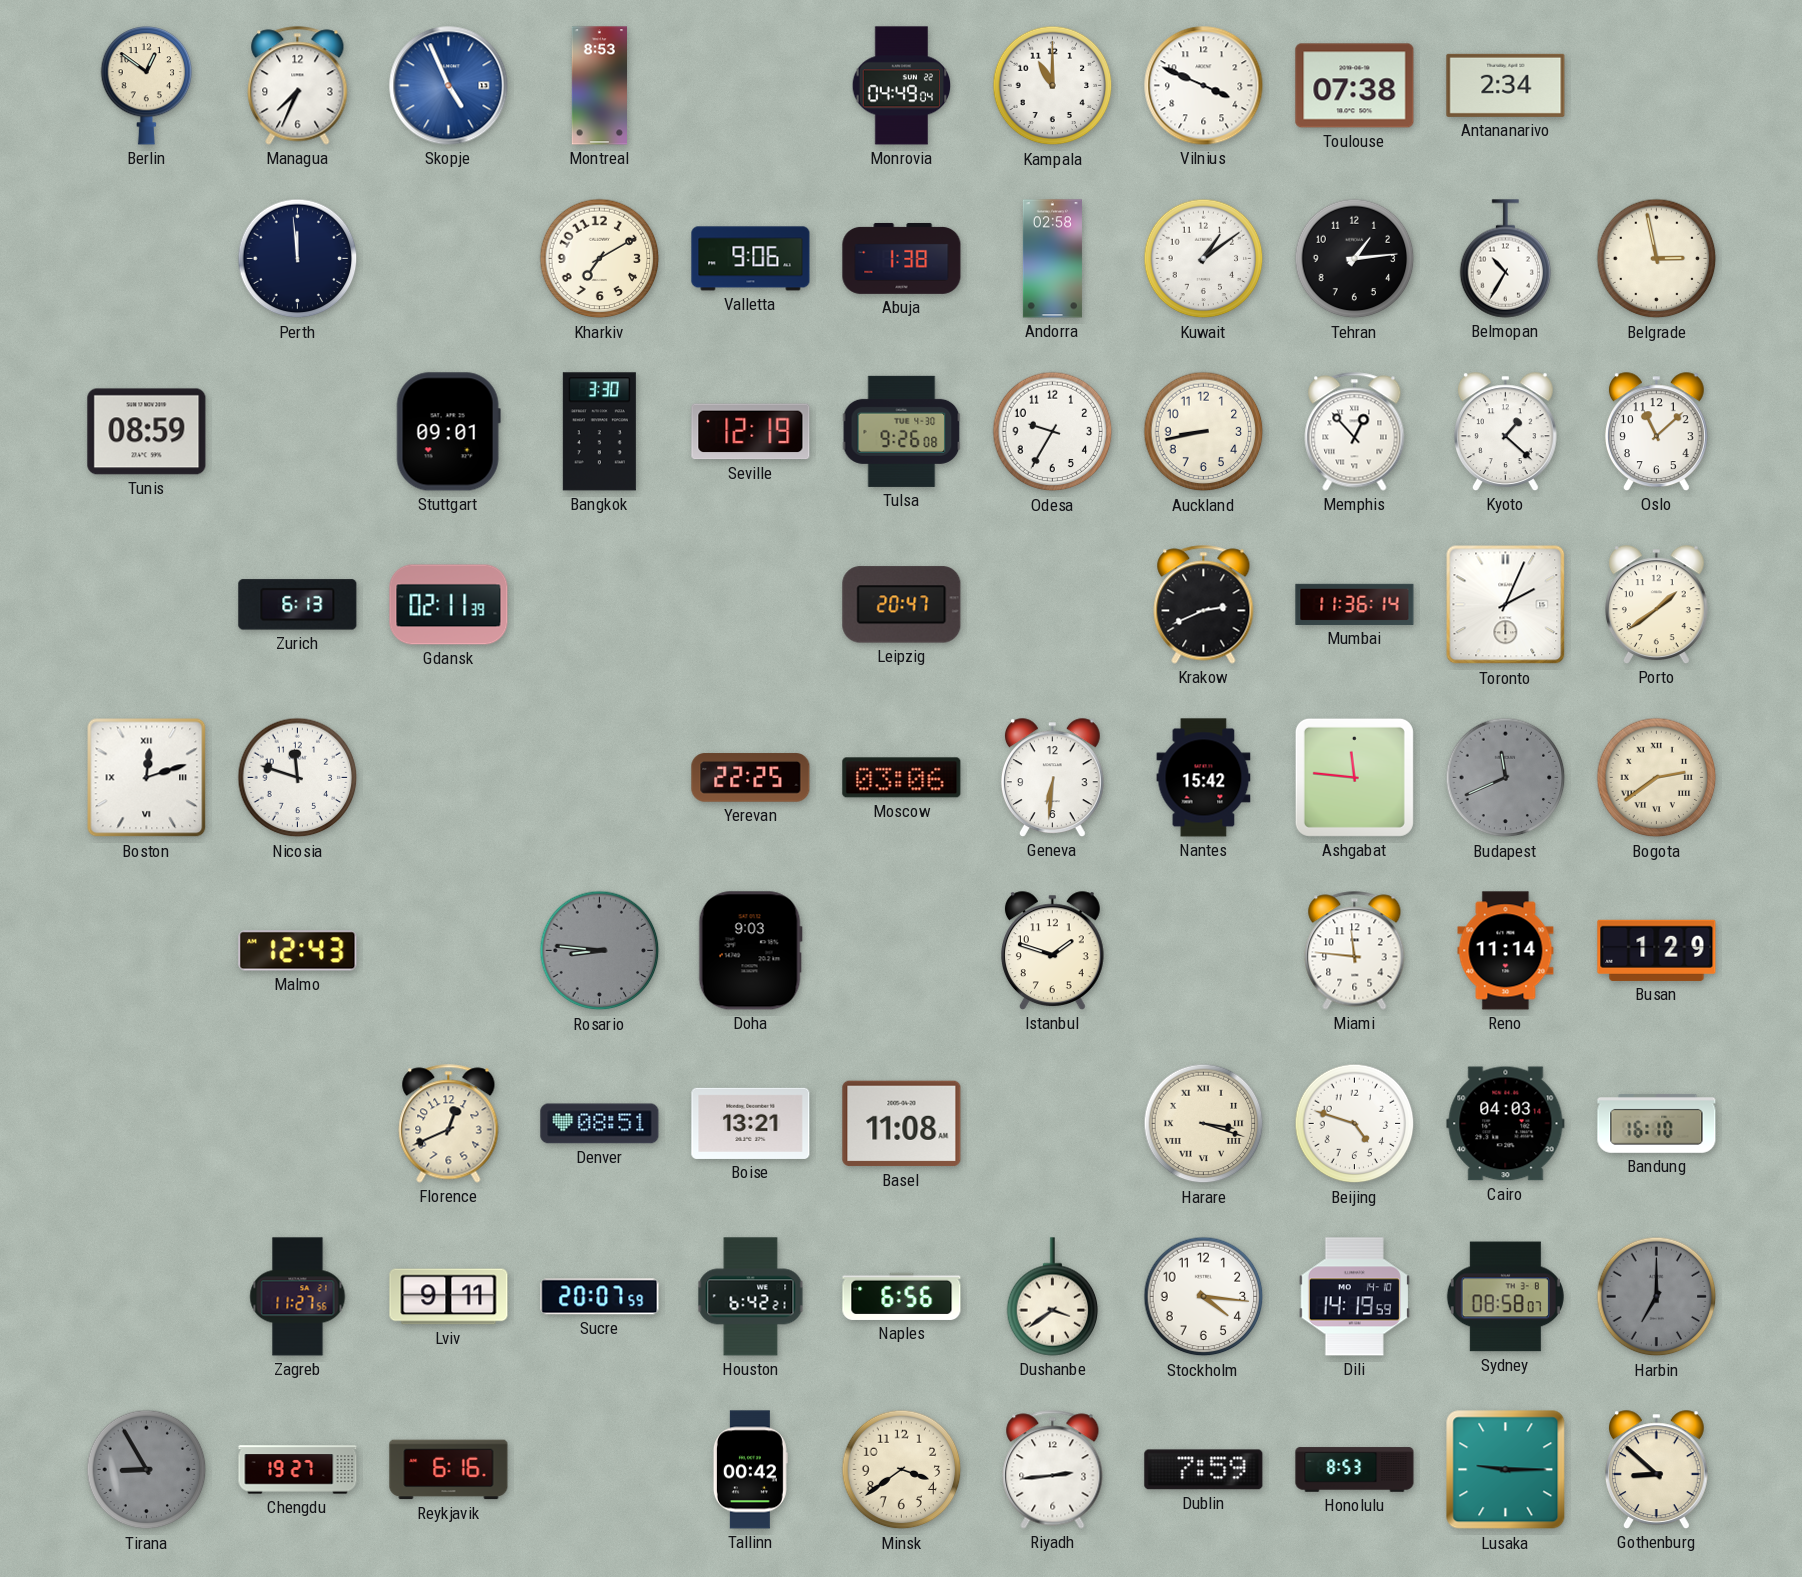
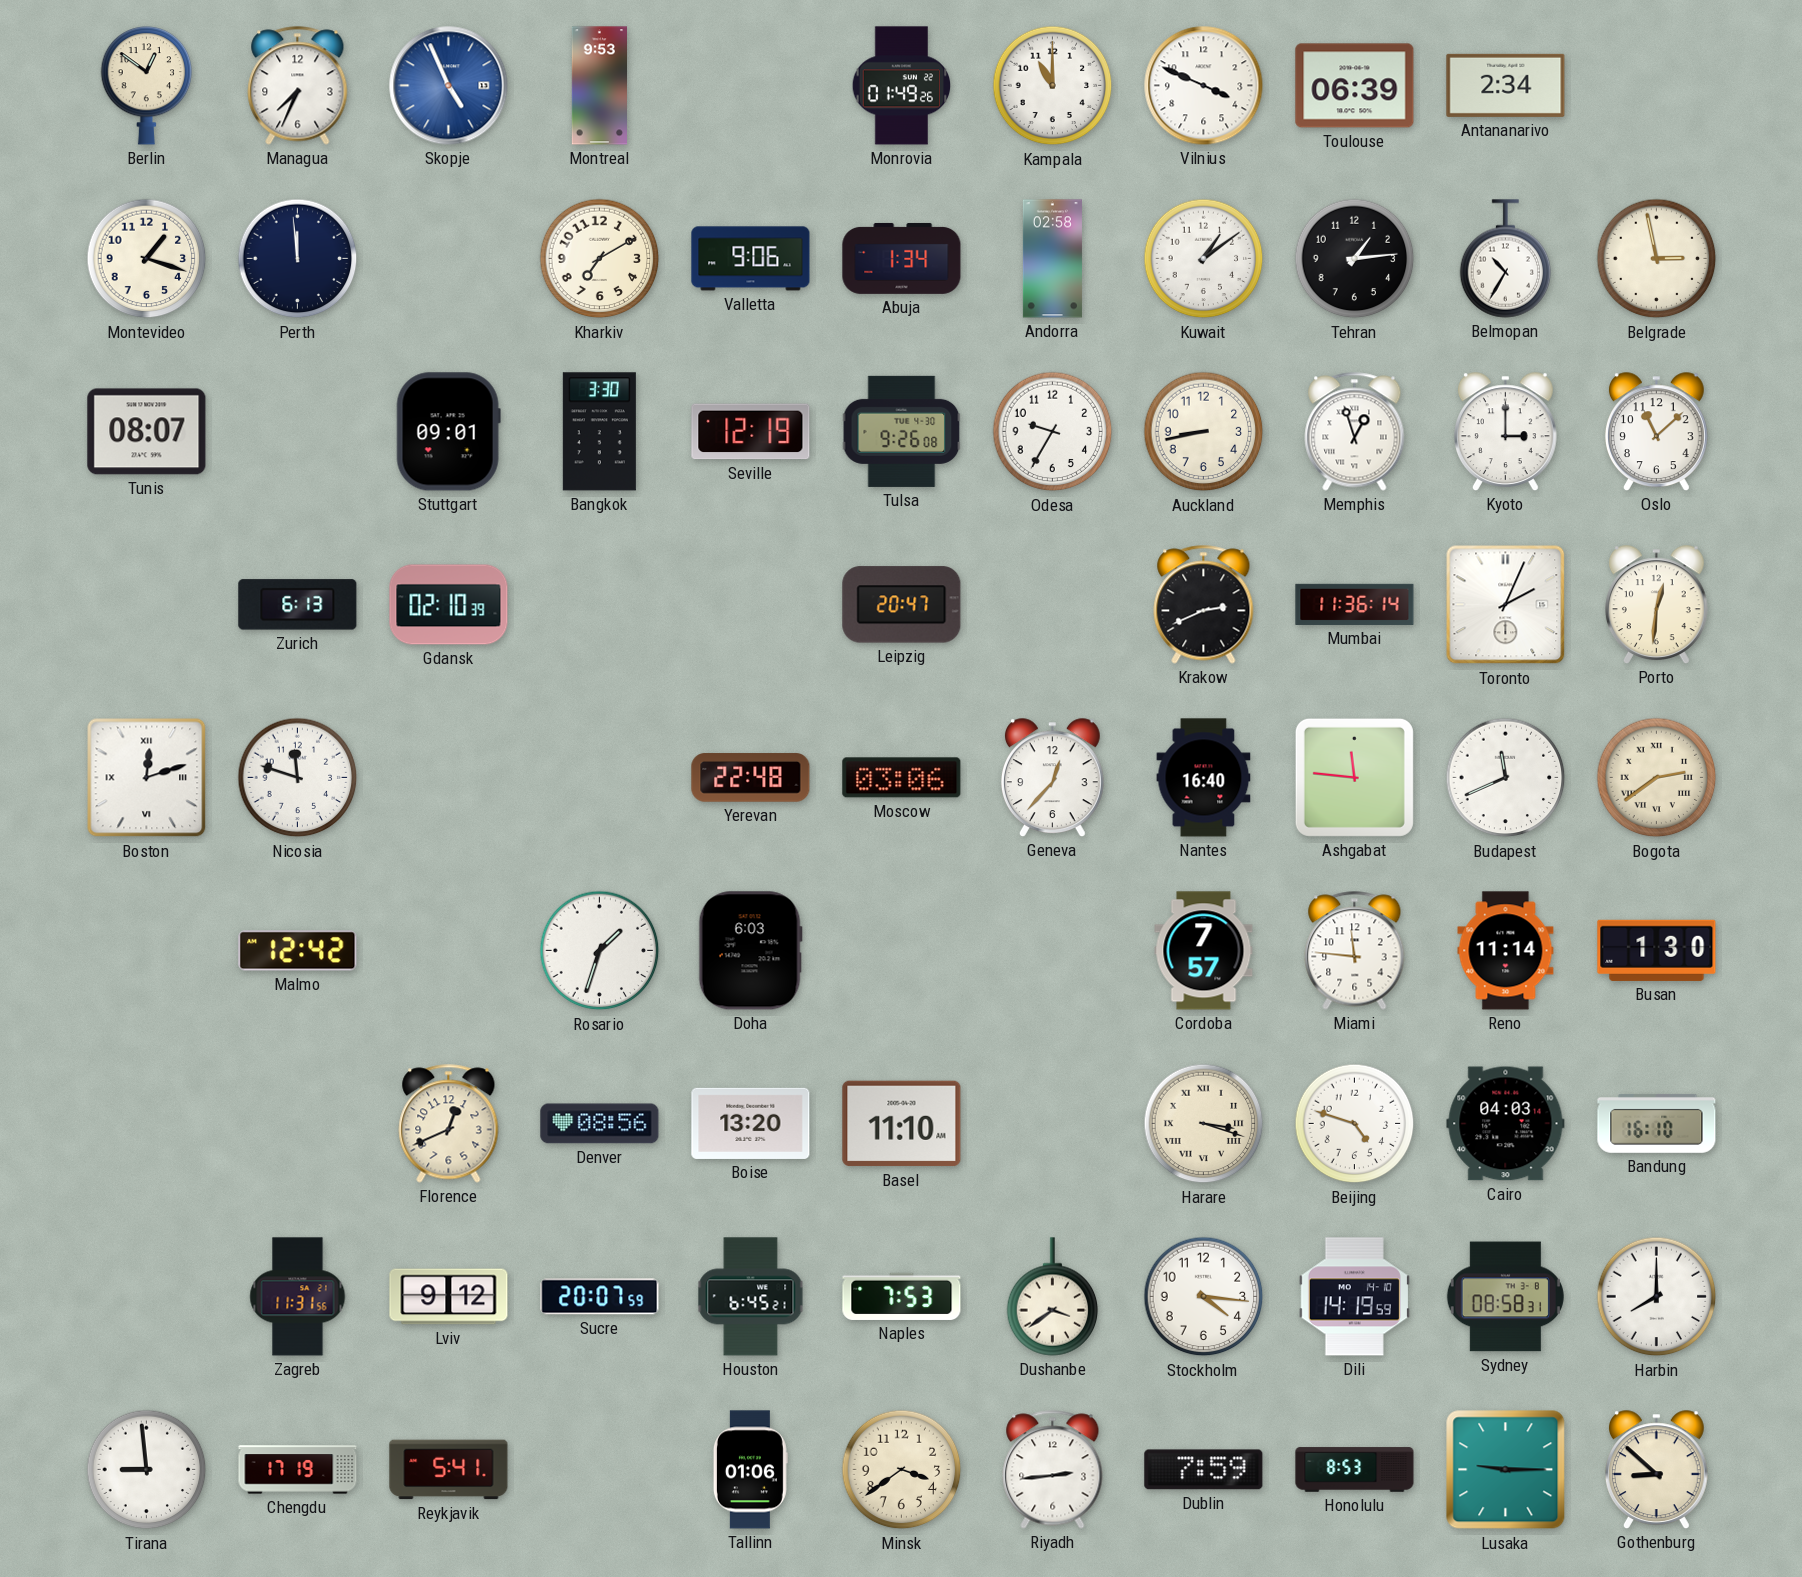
Montreal: 8:53 -> 9:53
Monrovia: 04:49 -> 01:49
Toulouse: 07:38 -> 06:39
Montevideo: none -> 1:18
Abuja: 1:38 -> 1:34
Tunis: 08:59 -> 08:07
Memphis: 12:53 -> 12:57
Kyoto: 1:22 -> 3:00
Gdansk: 02:11 -> 02:10
Porto: 1:39 -> 12:31
Yerevan: 22:25 -> 22:48
Geneva: 6:31 -> 12:37
Nantes: 15:42 -> 16:40
Budapest dial: grey -> white
Malmo: 12:43 -> 12:42
Rosario: 8:46 -> 1:33
Rosario dial: grey -> white
Doha: 9:03 -> 6:03
Istanbul: 1:48 -> none
Cordoba: none -> 7:57
Busan: 1:29 -> 1:30
Denver: 08:51 -> 08:56
Boise: 13:21 -> 13:20
Basel: 11:08 -> 11:10
Zagreb: 11:27 -> 11:31
Lviv: 9:11 -> 9:12
Houston: 6:42 -> 6:45
Naples: 6:56 -> 7:53
Sydney: 08:58:07 -> 08:58:31
Harbin: 7:00 -> 8:00
Harbin dial: grey -> white
Tirana: 8:55 -> 8:59
Tirana dial: grey -> white
Chengdu: 19:27 -> 17:19
Reykjavik: 6:16 -> 5:41
Tallinn: 00:42 -> 01:06
